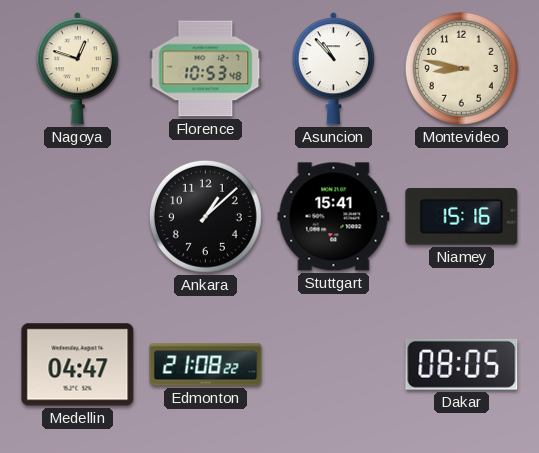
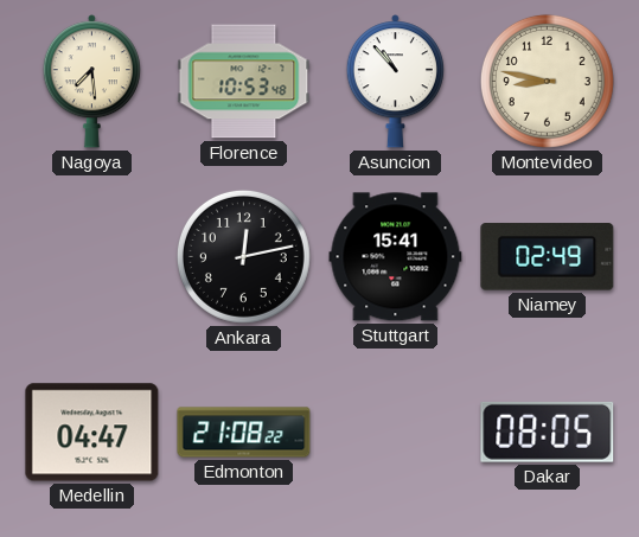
Nagoya: 12:48 -> 7:29
Ankara: 1:08 -> 12:13
Niamey: 15:16 -> 02:49
